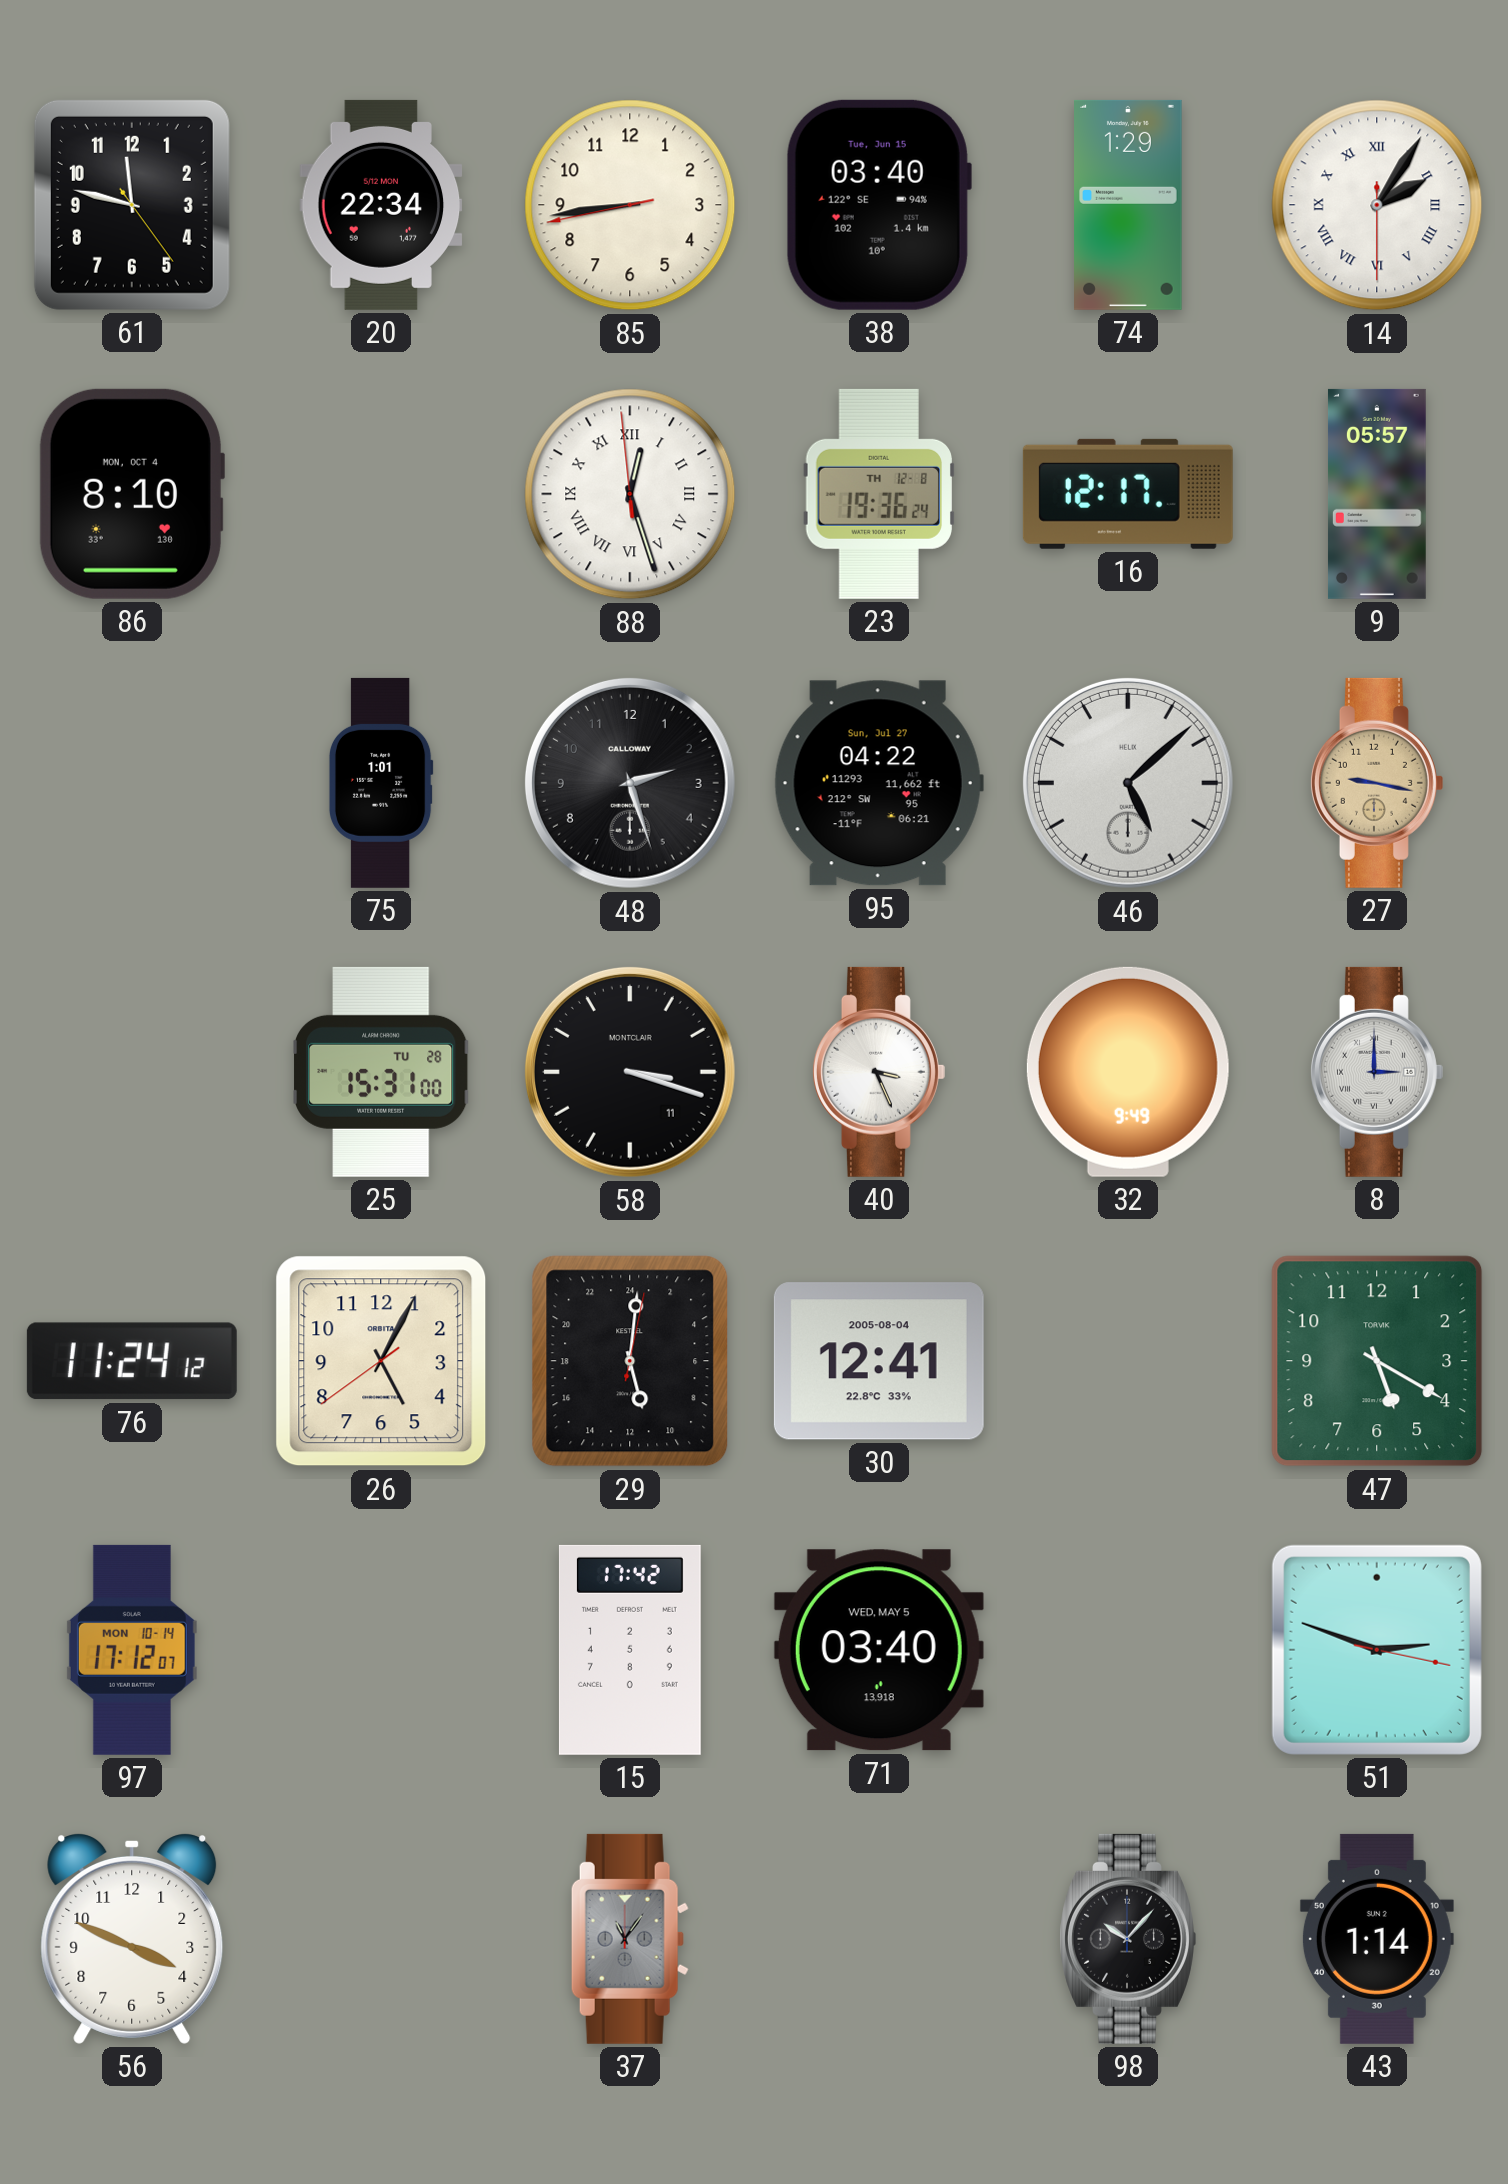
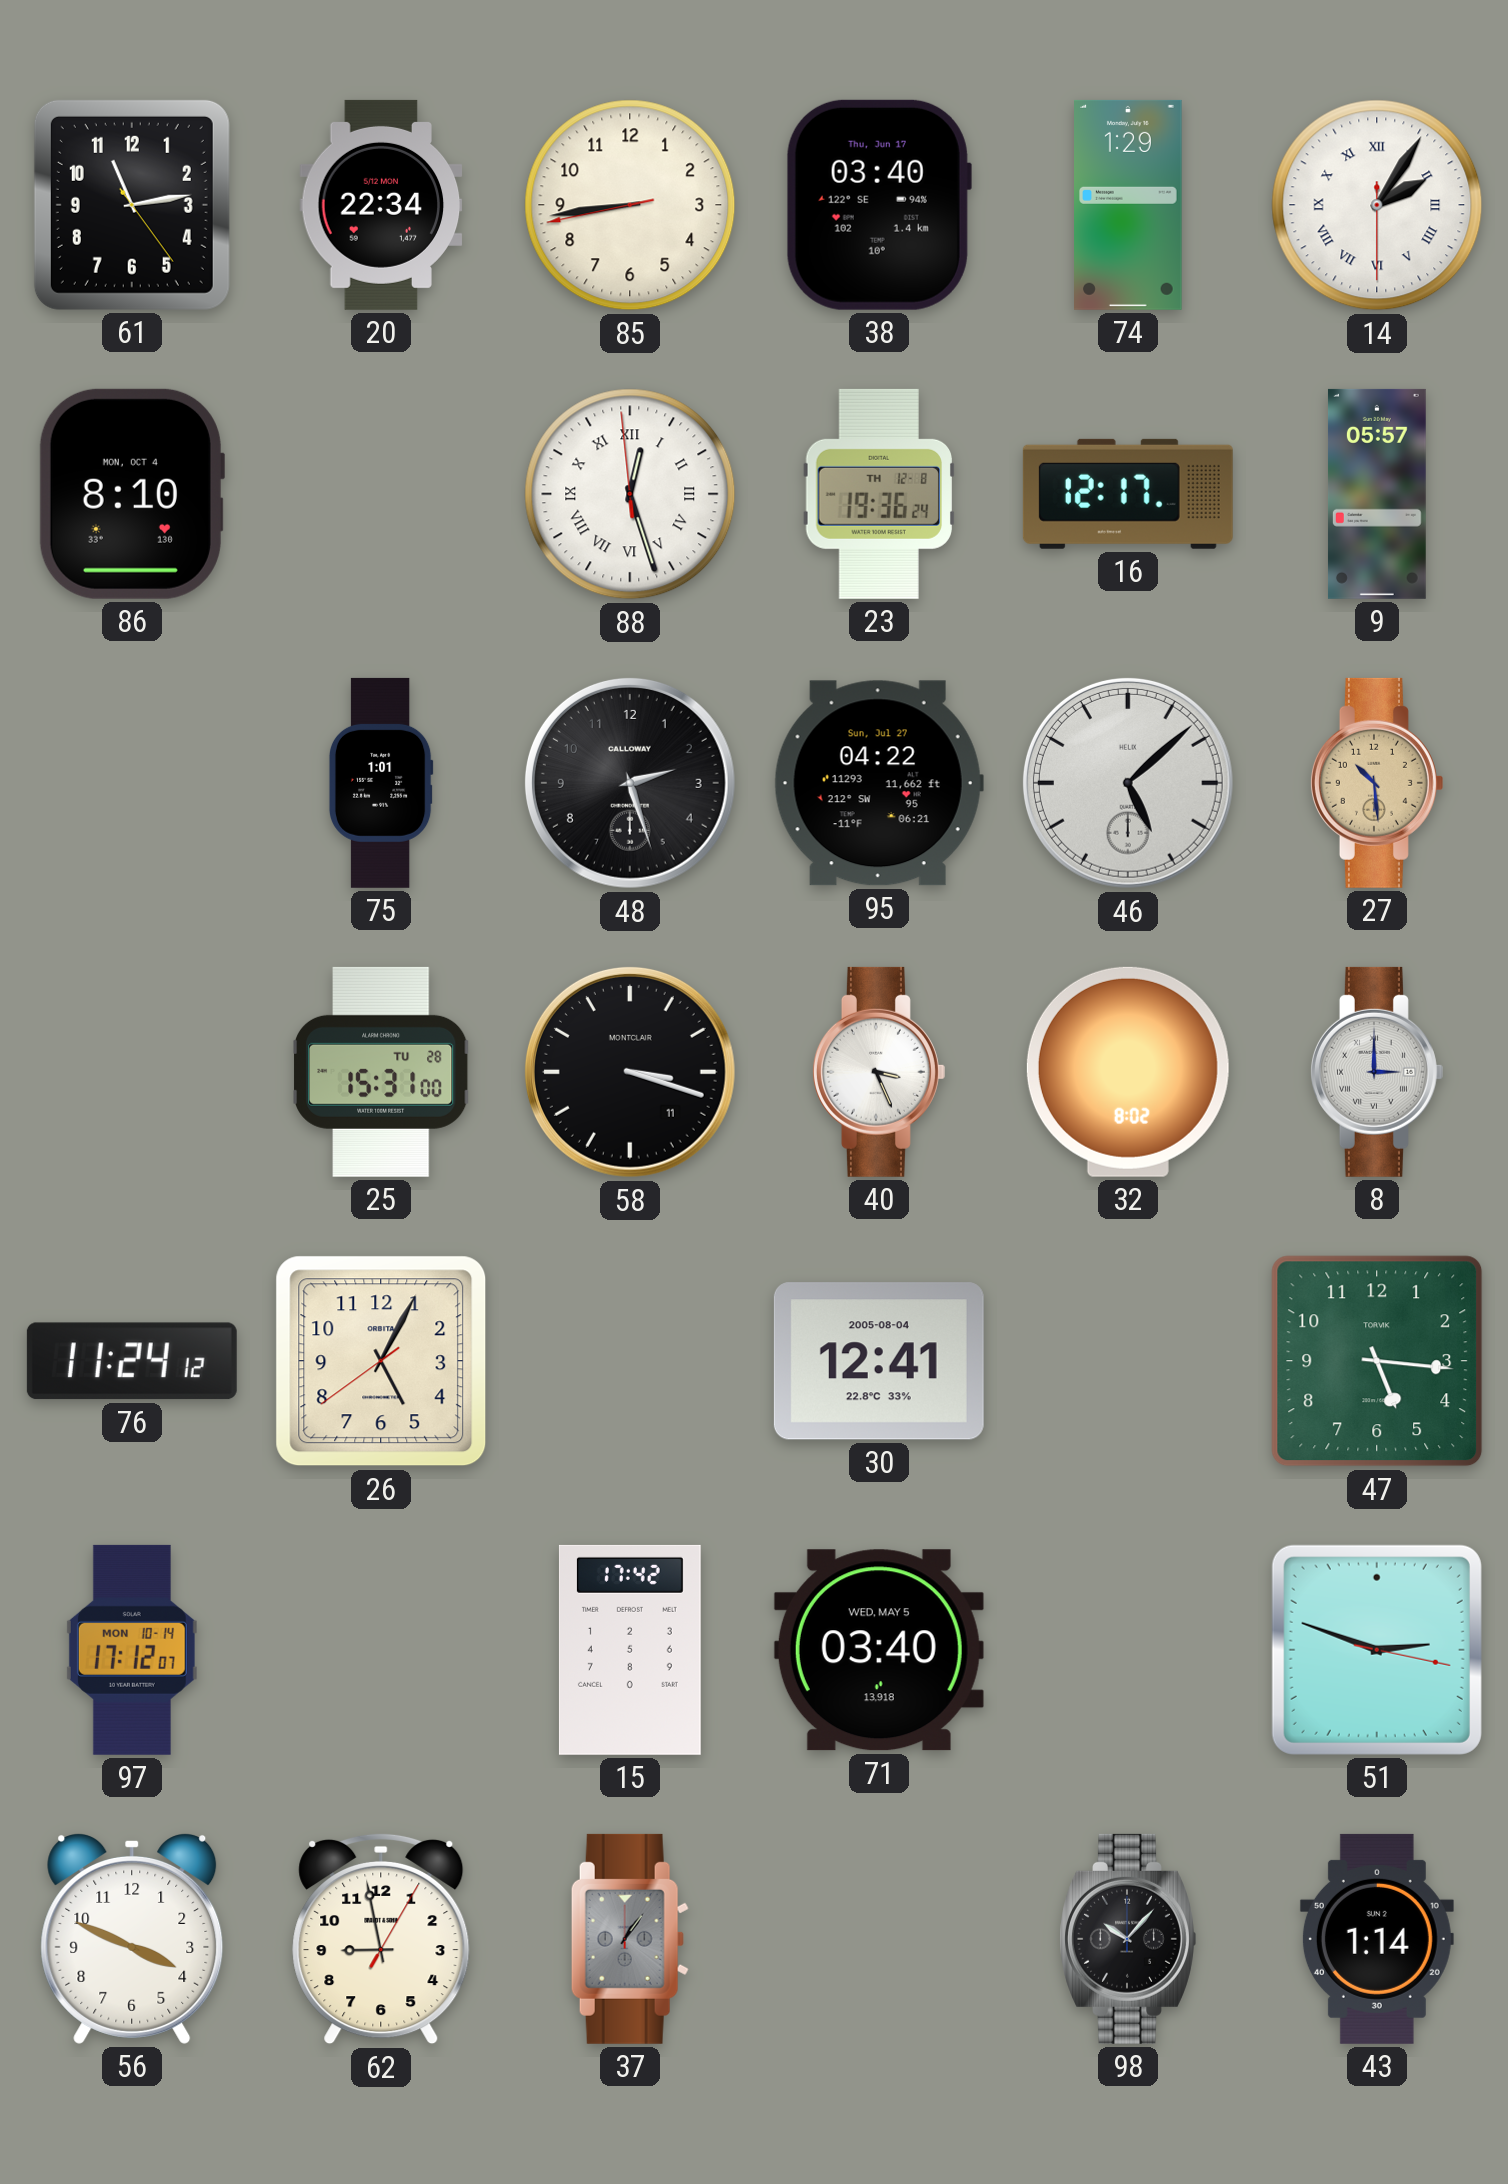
61: 11:47 -> 11:13
38 date: Tue, Jun 15 -> Thu, Jun 17
27: 9:17 -> 10:29
32: 9:49 -> 8:02
29: 11:01 -> none
47: 5:20 -> 5:16
62: none -> 8:58
37: 11:06 -> 1:06
